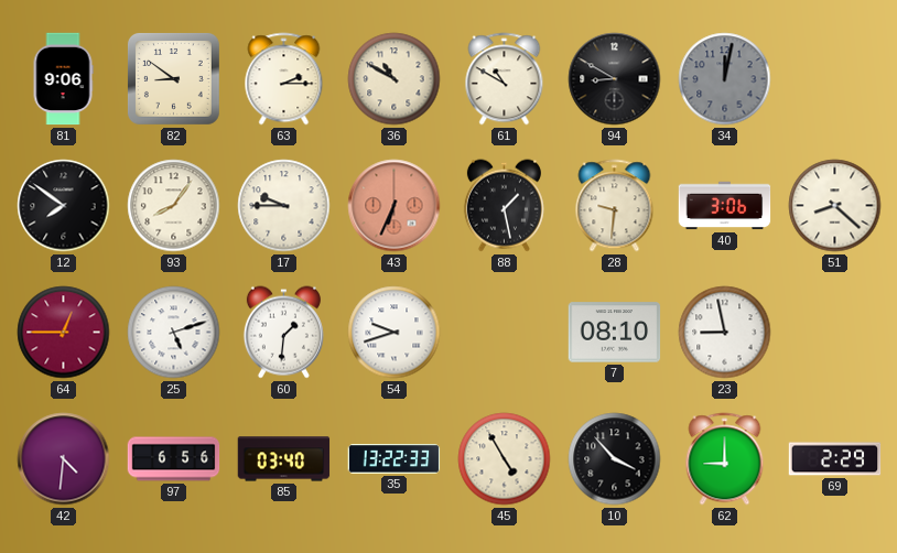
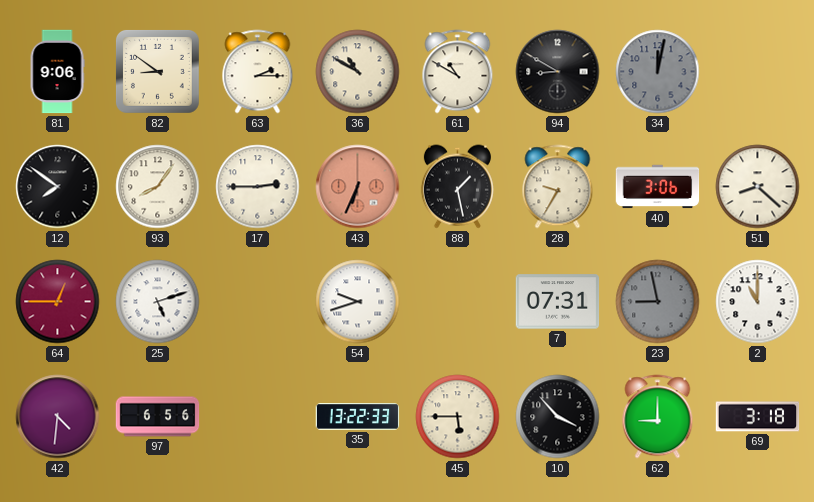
17: 9:45 -> 2:45
28: 9:31 -> 9:35
60: 1:31 -> none
7: 08:10 -> 07:31
23 dial: white -> grey
2: none -> 11:00
85: 03:40 -> none
45: 4:55 -> 5:45
69: 2:29 -> 3:18
